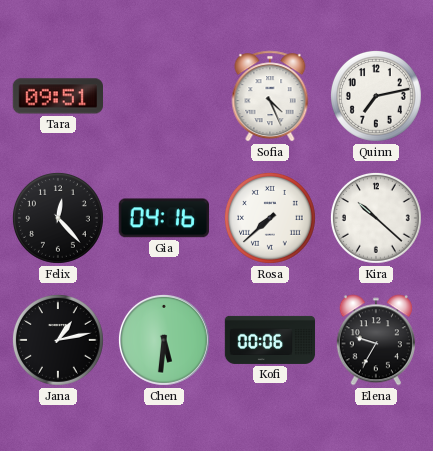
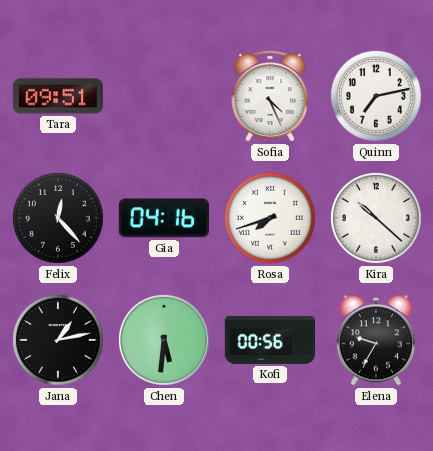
Rosa: 7:38 -> 7:42
Kofi: 00:06 -> 00:56
